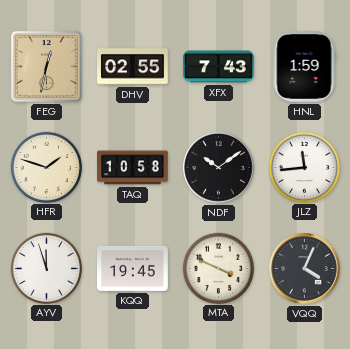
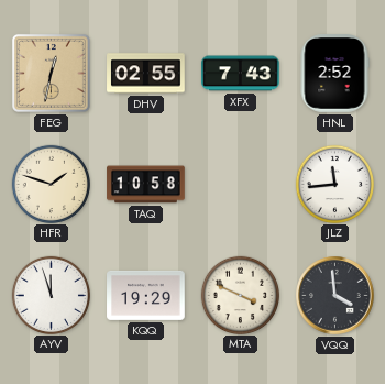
HNL: 1:59 -> 2:52
NDF: 10:09 -> none
KQQ: 19:45 -> 19:29
VQQ: 4:04 -> 3:59
